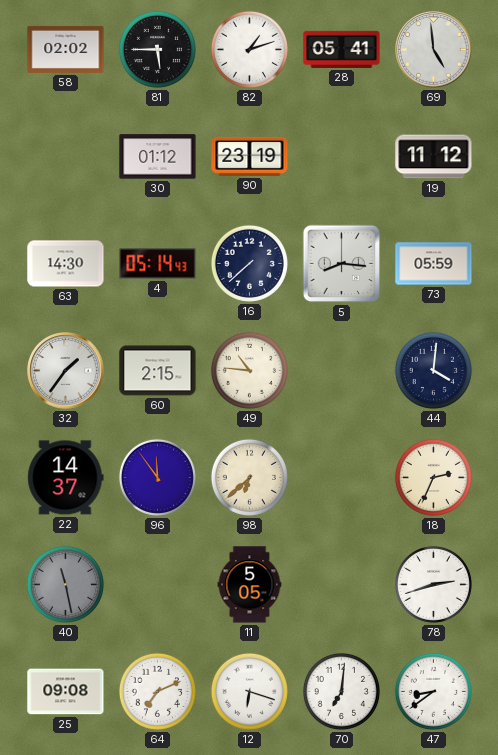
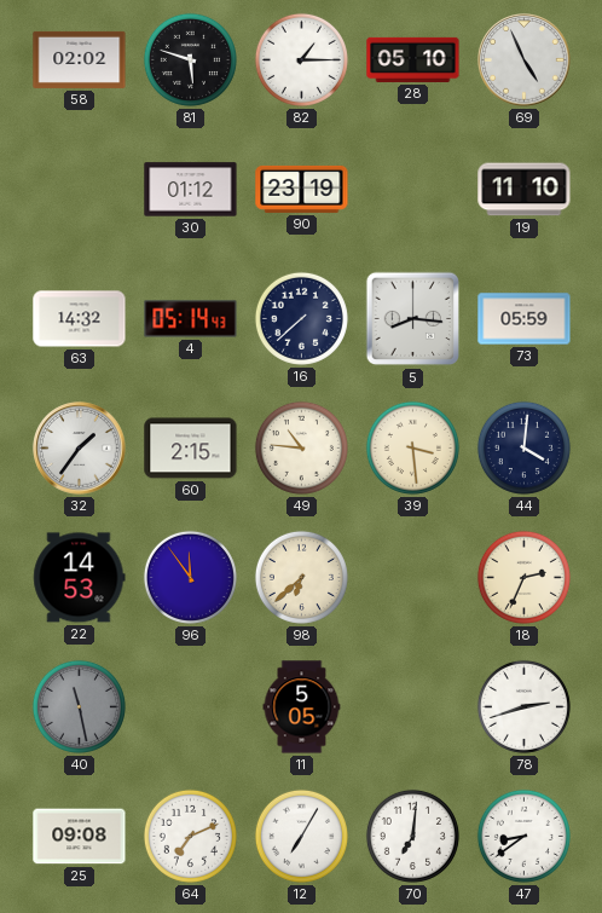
81: 5:45 -> 5:48
82: 1:12 -> 1:15
28: 05:41 -> 05:10
69: 4:59 -> 4:56
19: 11:12 -> 11:10
63: 14:30 -> 14:32
39: none -> 3:29
22: 14:37 -> 14:53
12: 6:18 -> 7:05
